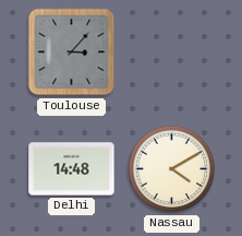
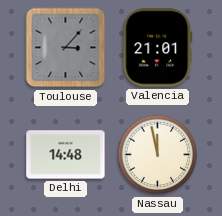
Valencia: none -> 21:01
Nassau: 4:10 -> 11:58
